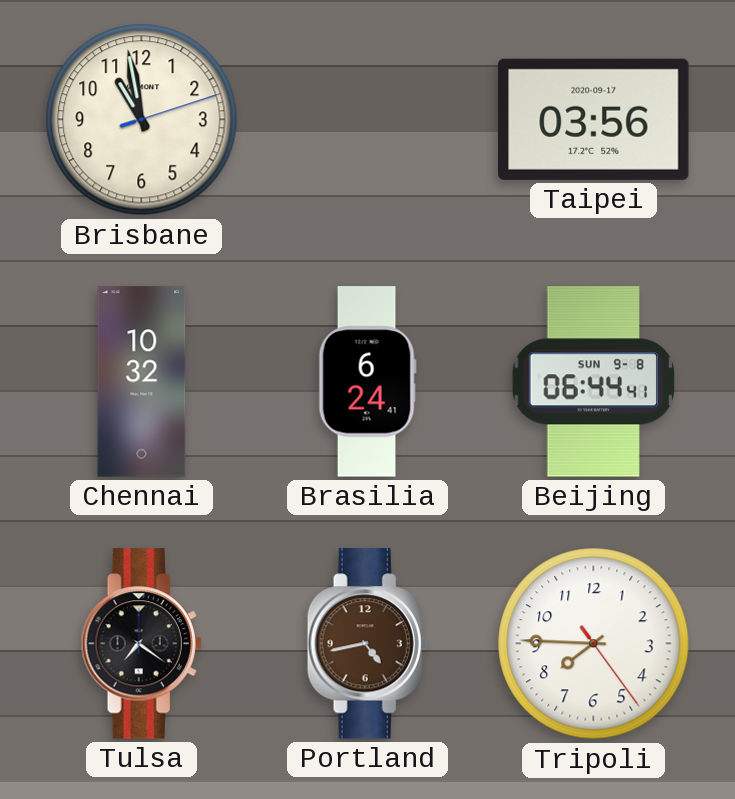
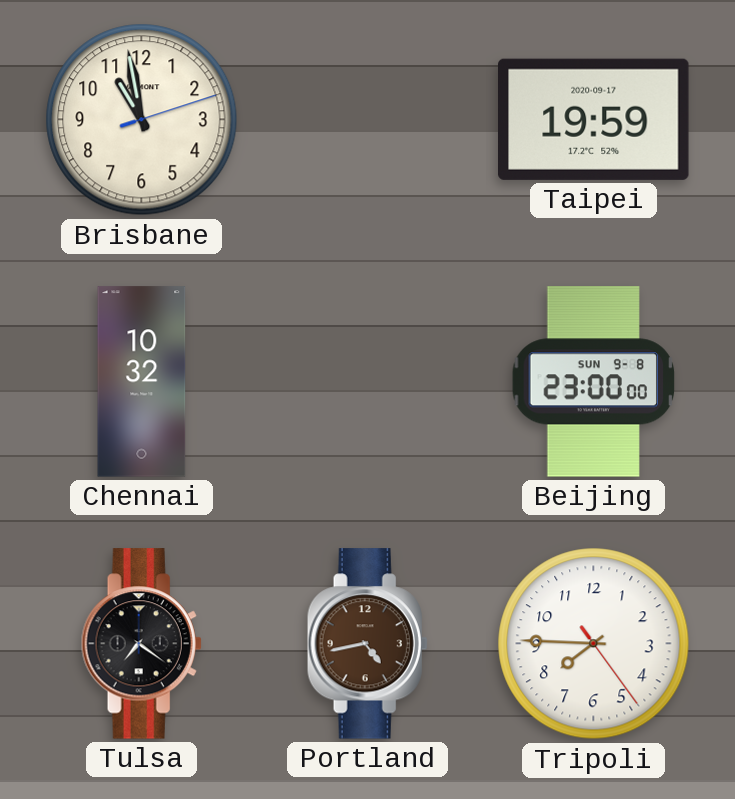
Taipei: 03:56 -> 19:59
Brasilia: 6:24 -> none
Beijing: 06:44 -> 23:00
